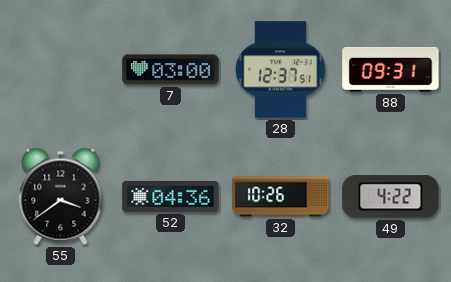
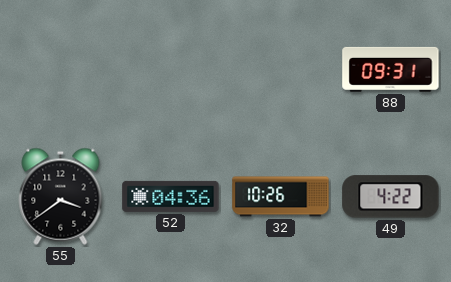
7: 03:00 -> none
28: 12:37 -> none
